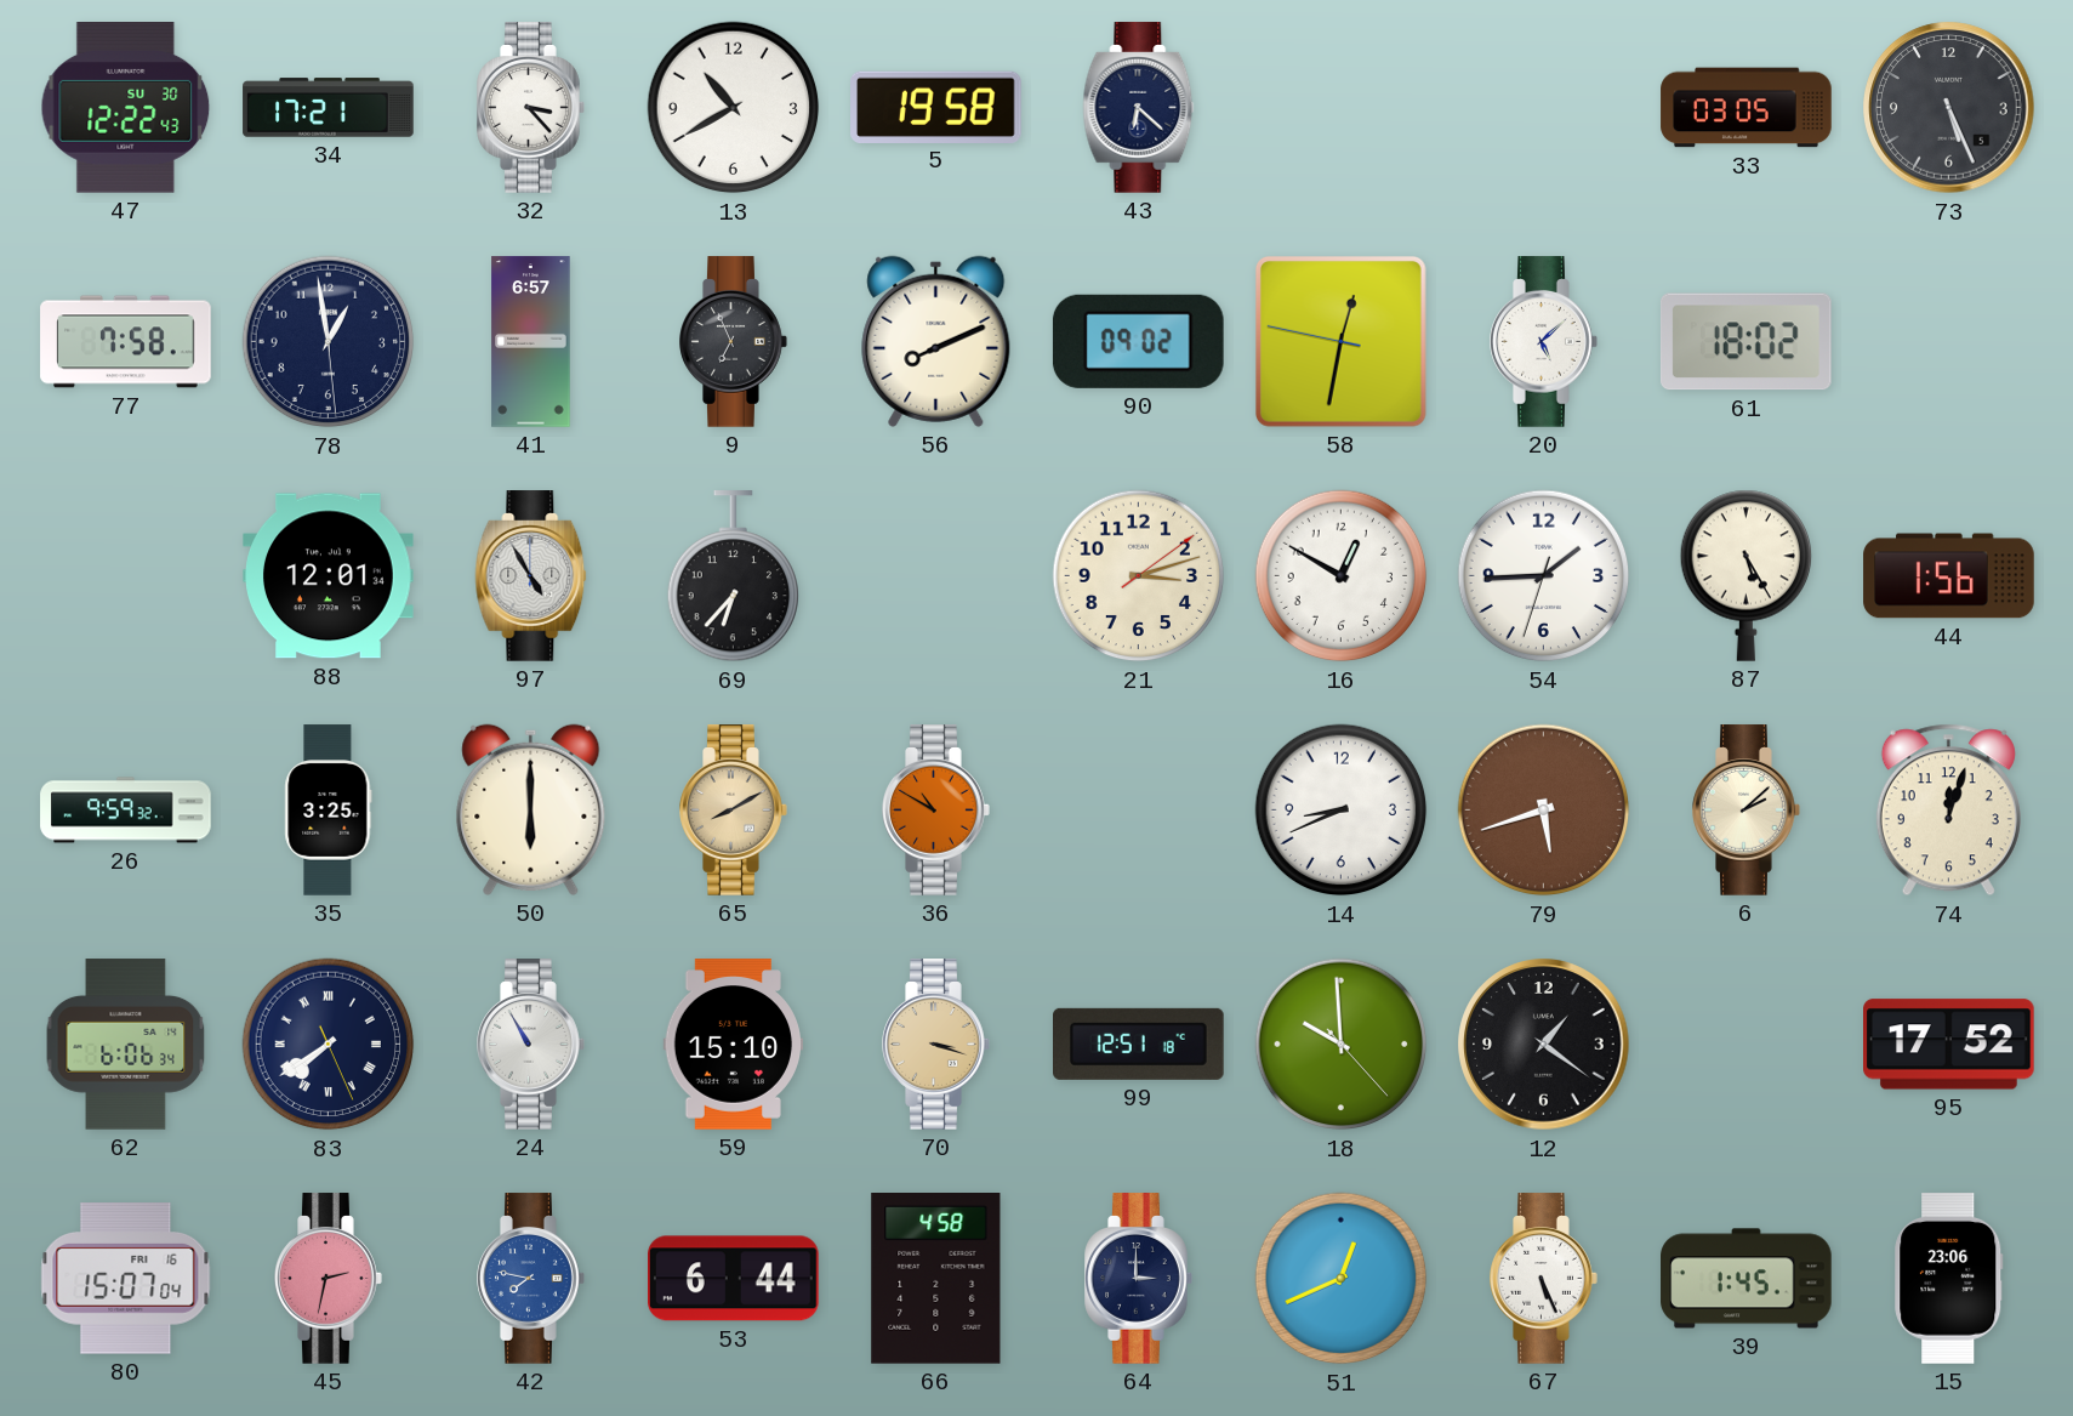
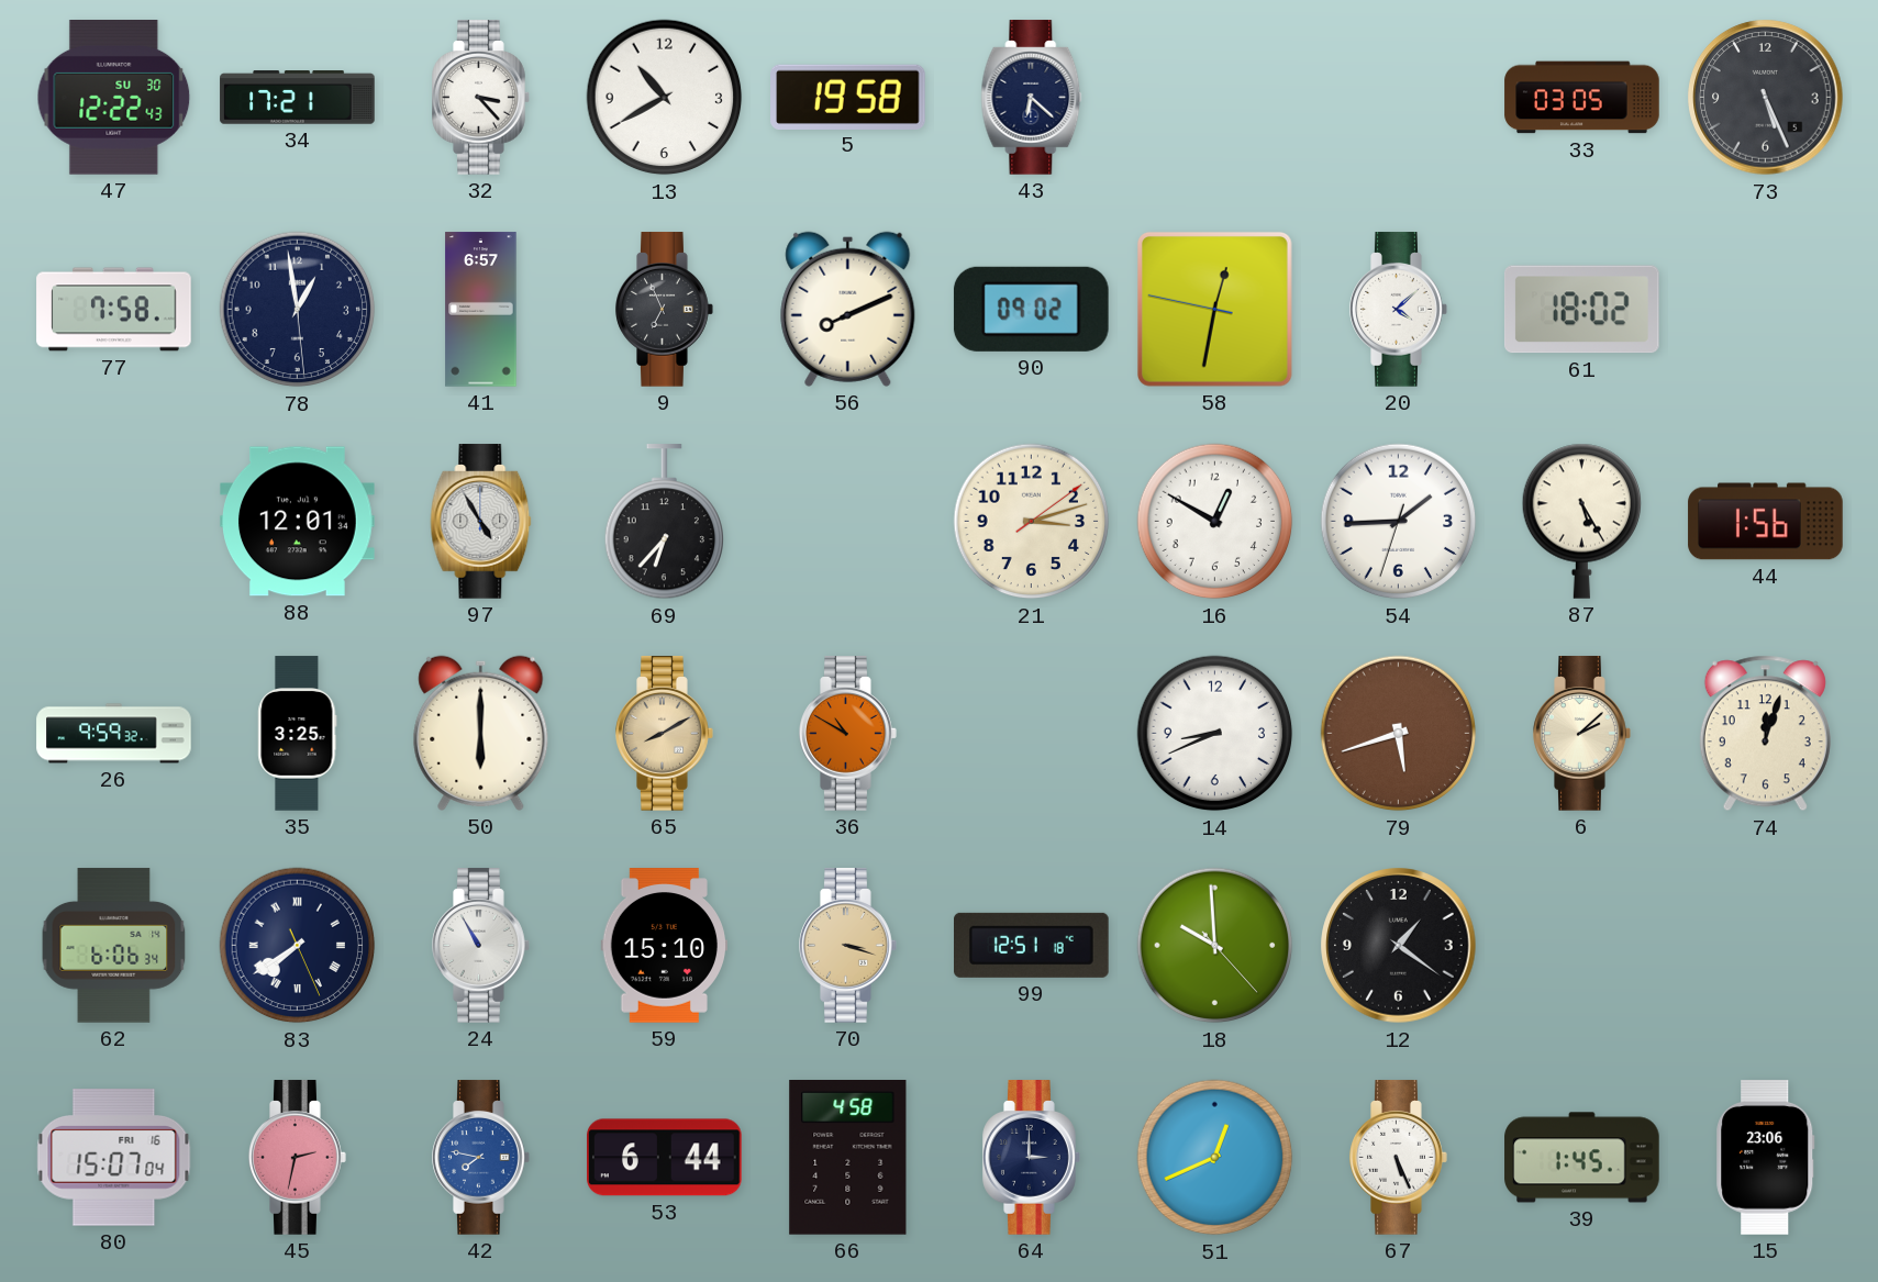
20: 5:08 -> 4:08
95: 17:52 -> none
